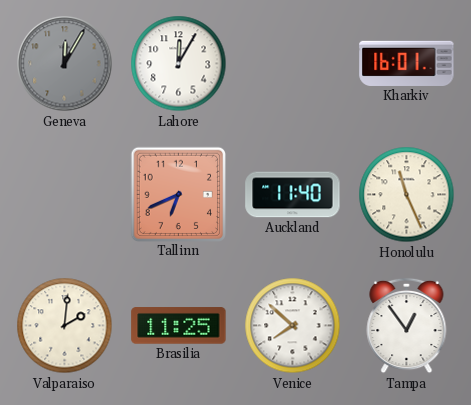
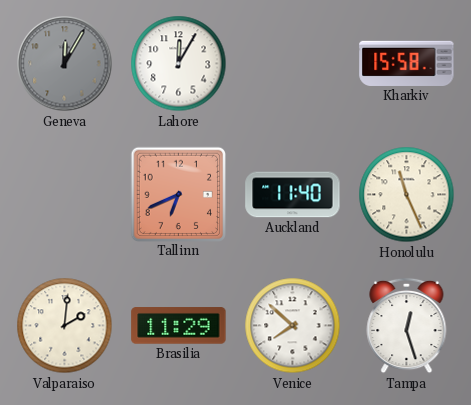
Kharkiv: 16:01 -> 15:58
Brasilia: 11:25 -> 11:29
Tampa: 12:54 -> 12:27
